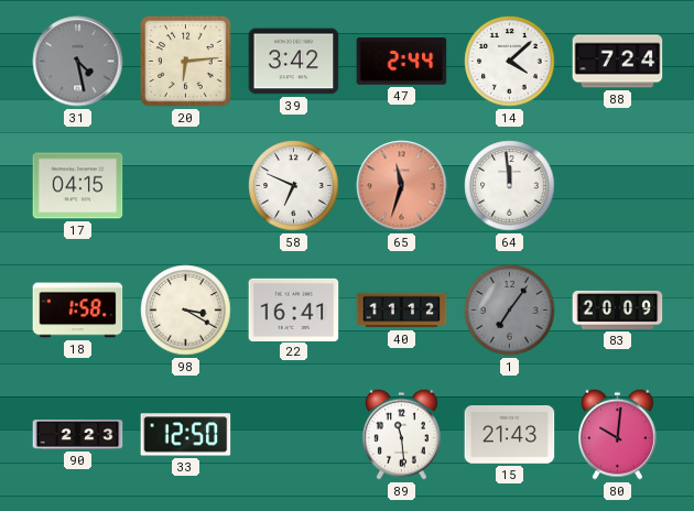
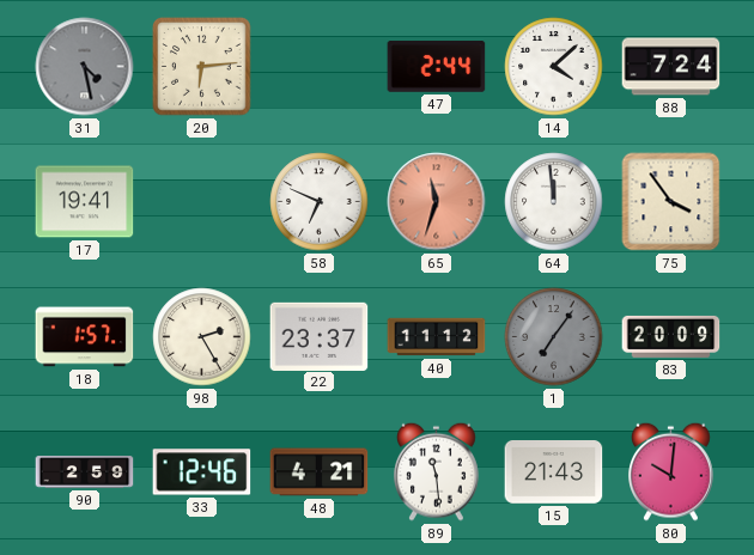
39: 3:42 -> none
17: 04:15 -> 19:41
75: none -> 3:54
18: 1:58 -> 1:57
98: 3:20 -> 2:25
22: 16:41 -> 23:37
90: 2:23 -> 2:59
33: 12:50 -> 12:46
48: none -> 4:21
